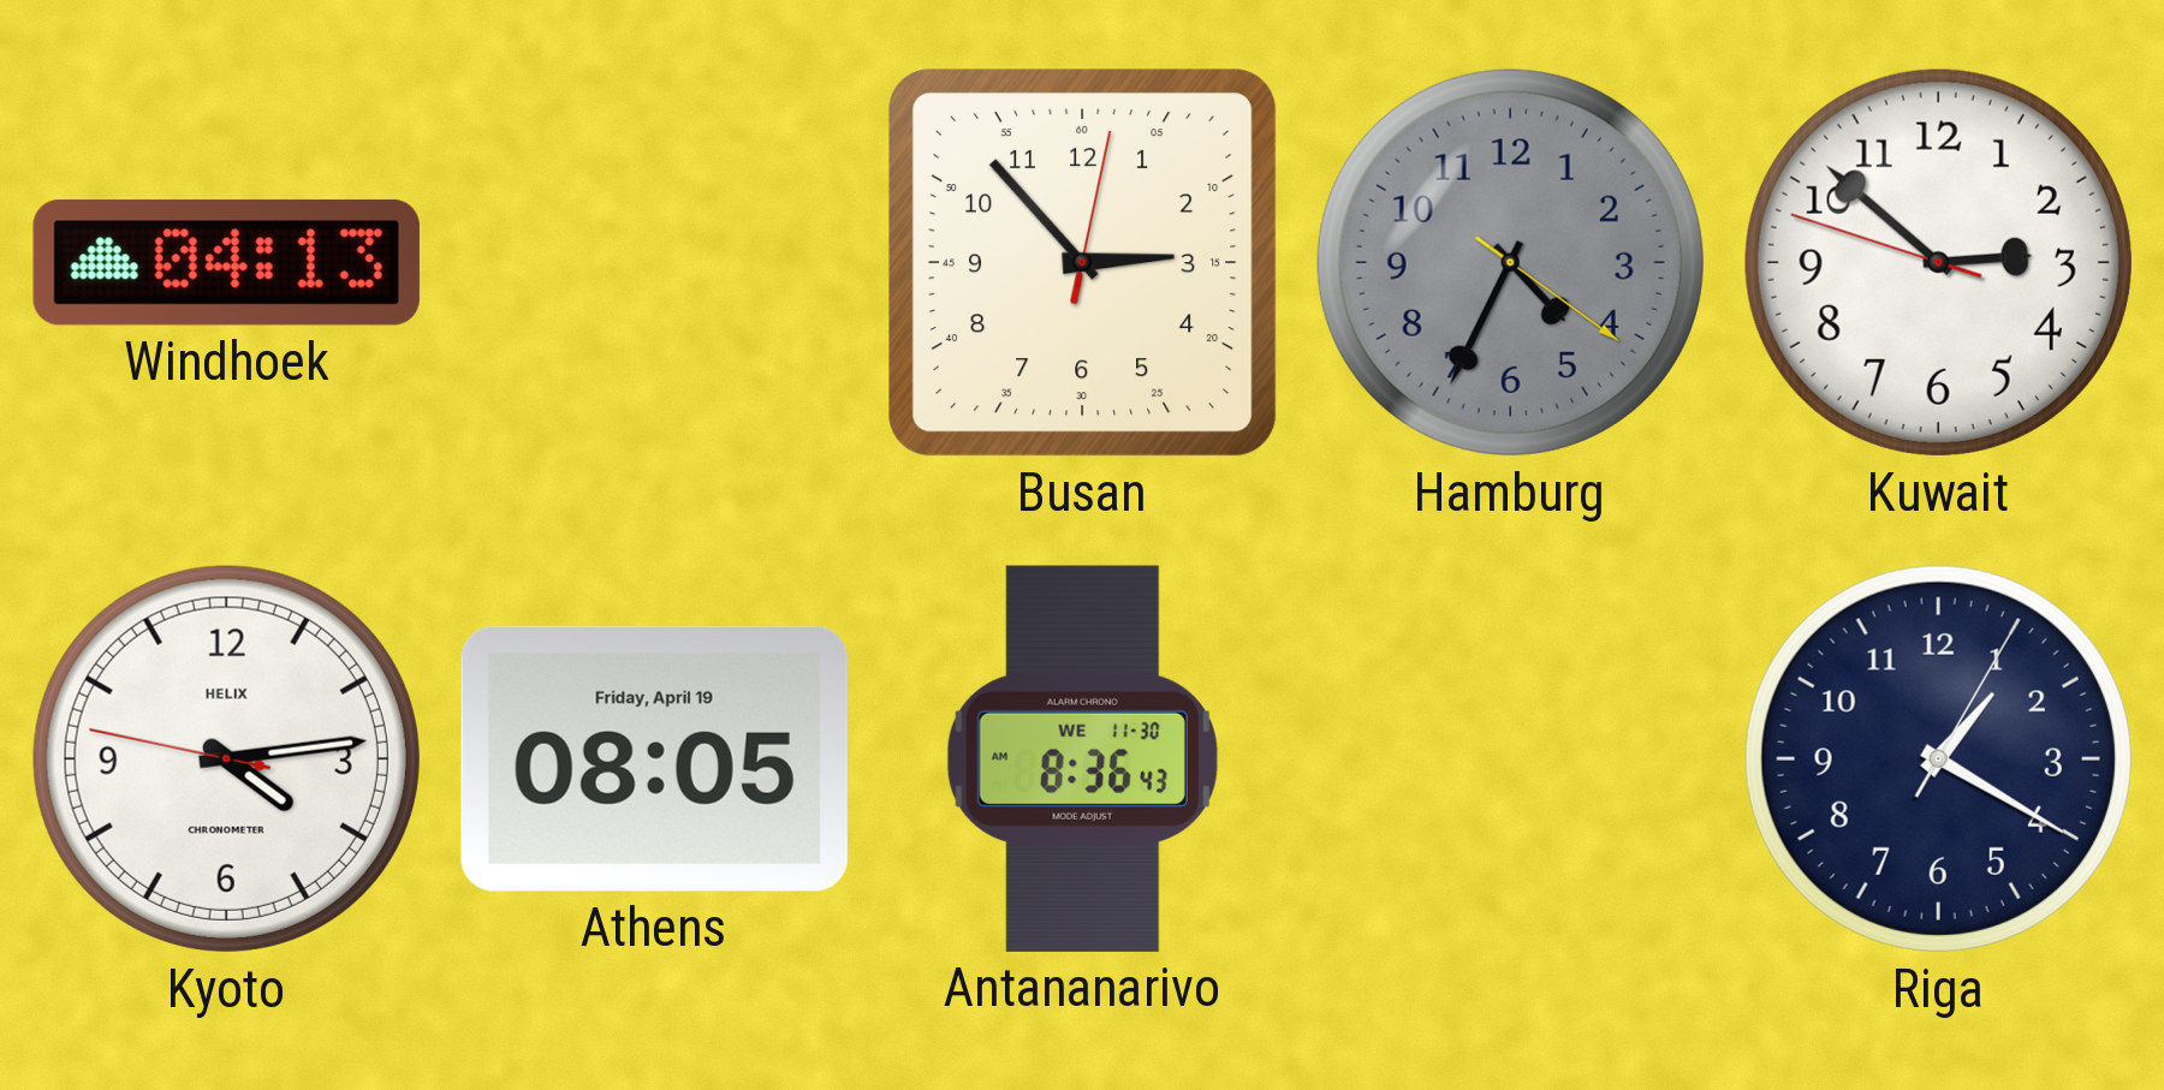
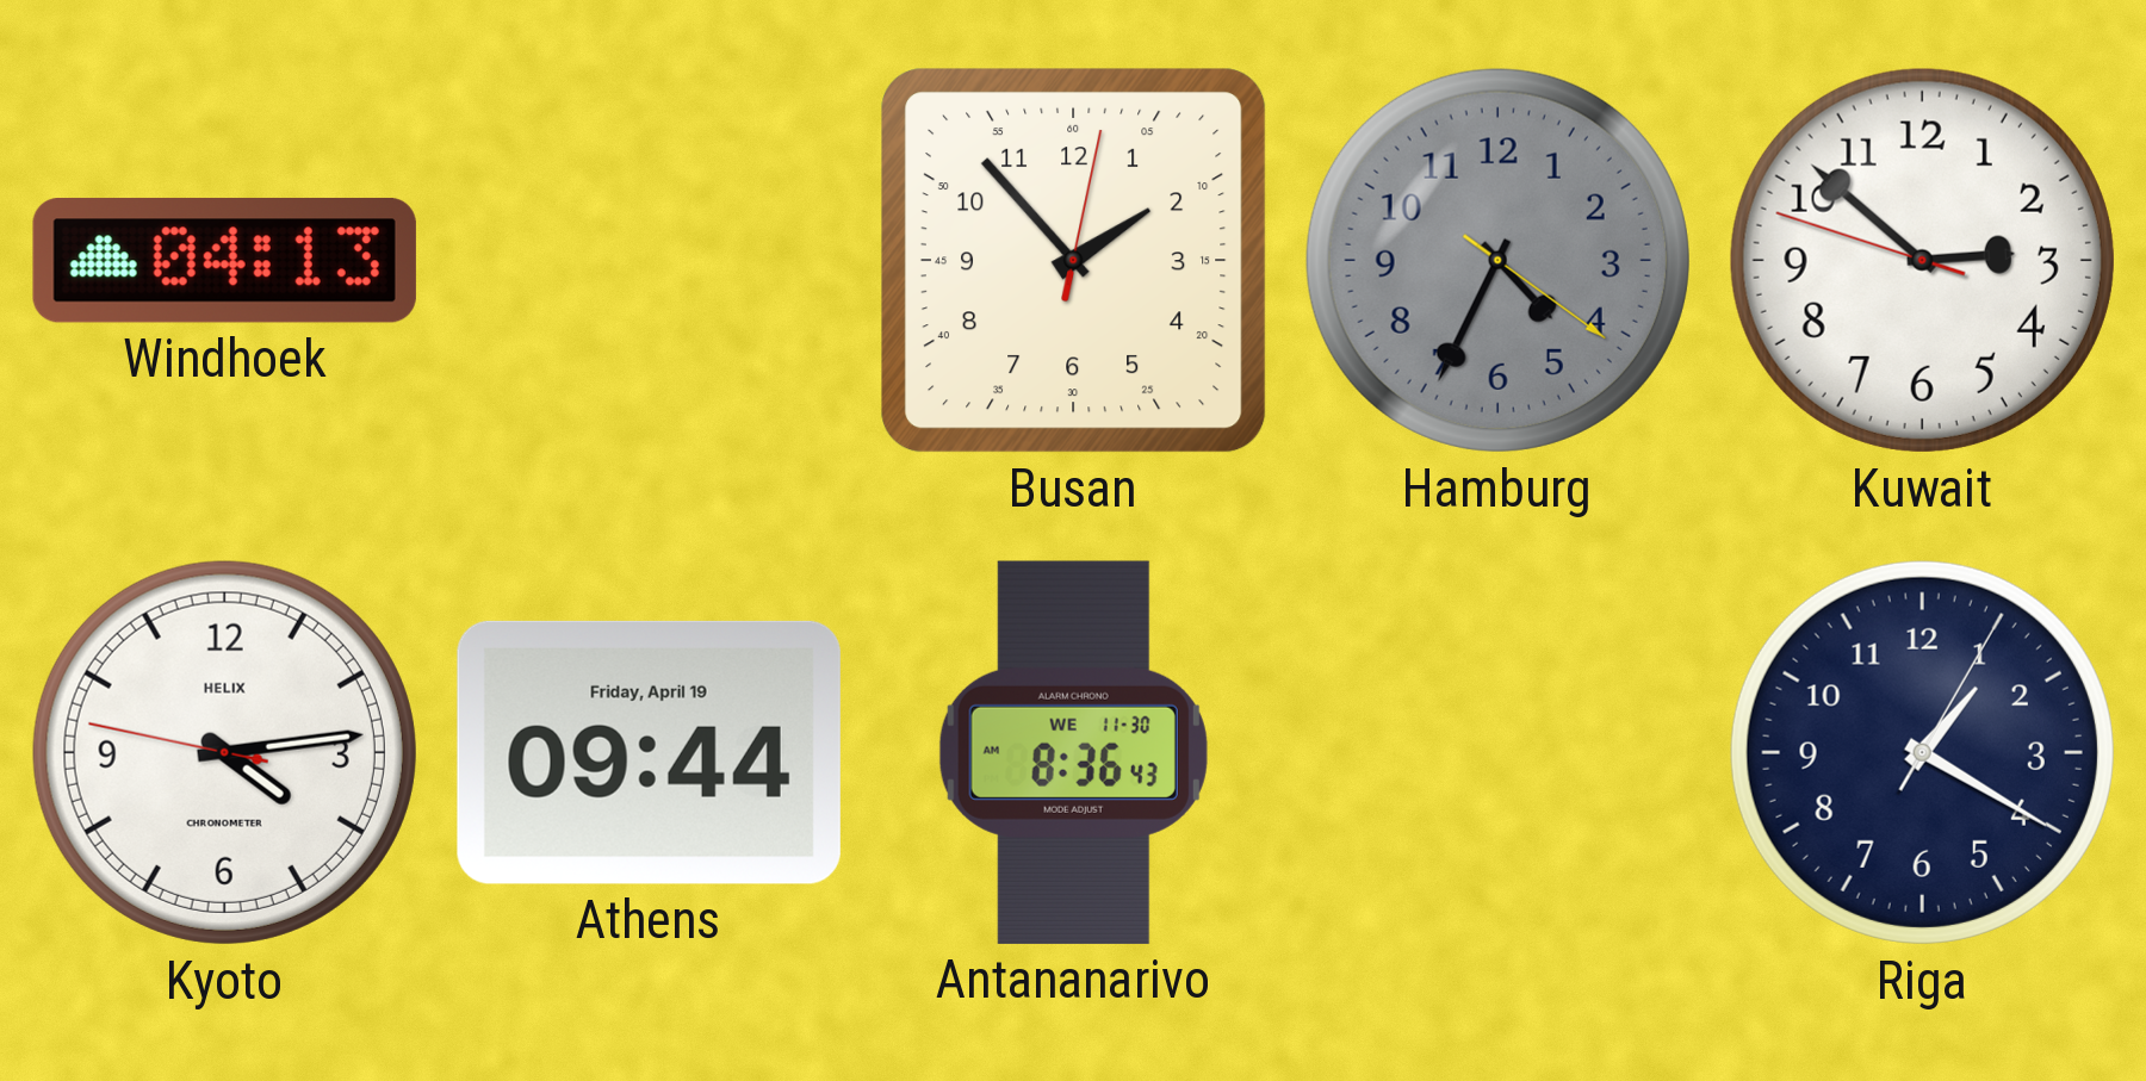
Busan: 2:53 -> 1:53
Athens: 08:05 -> 09:44
